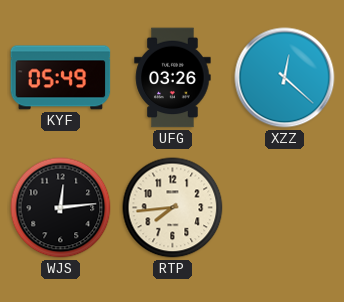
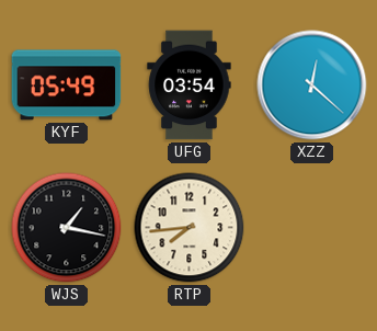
UFG: 03:26 -> 03:54
WJS: 12:14 -> 1:17
